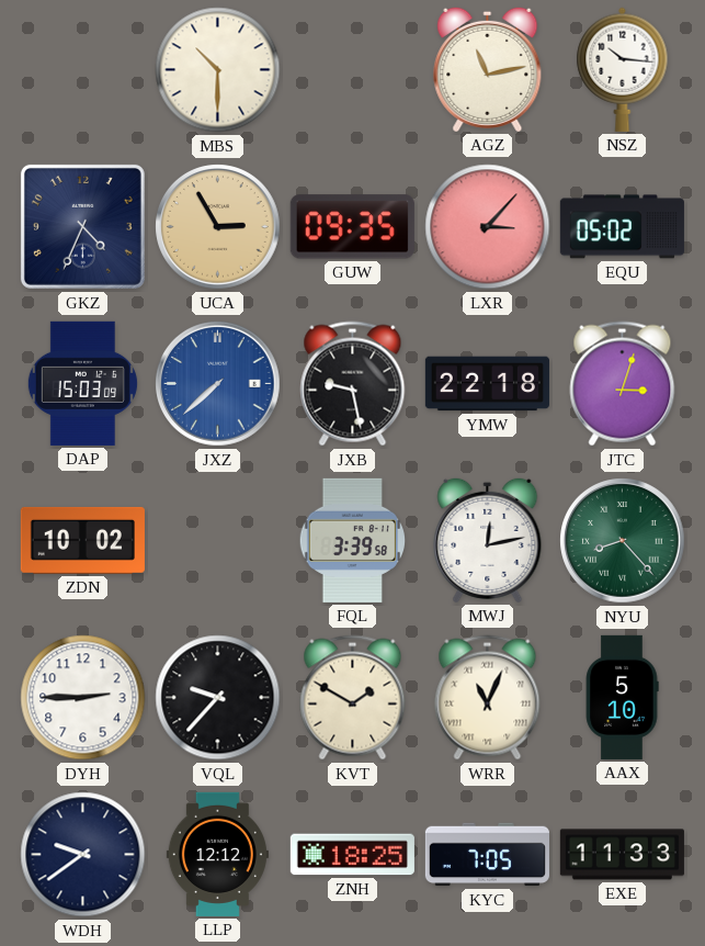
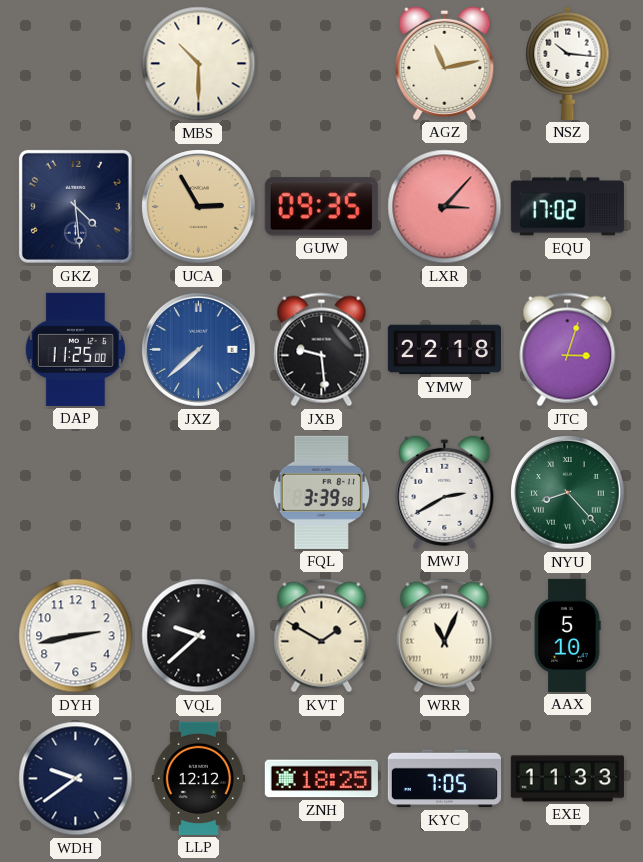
GKZ: 4:34 -> 4:29
EQU: 05:02 -> 17:02
DAP: 15:03 -> 11:25
JXB: 9:28 -> 9:29
ZDN: 10:02 -> none
MWJ: 12:13 -> 2:40
DYH: 2:45 -> 2:43
VQL: 9:37 -> 9:38
